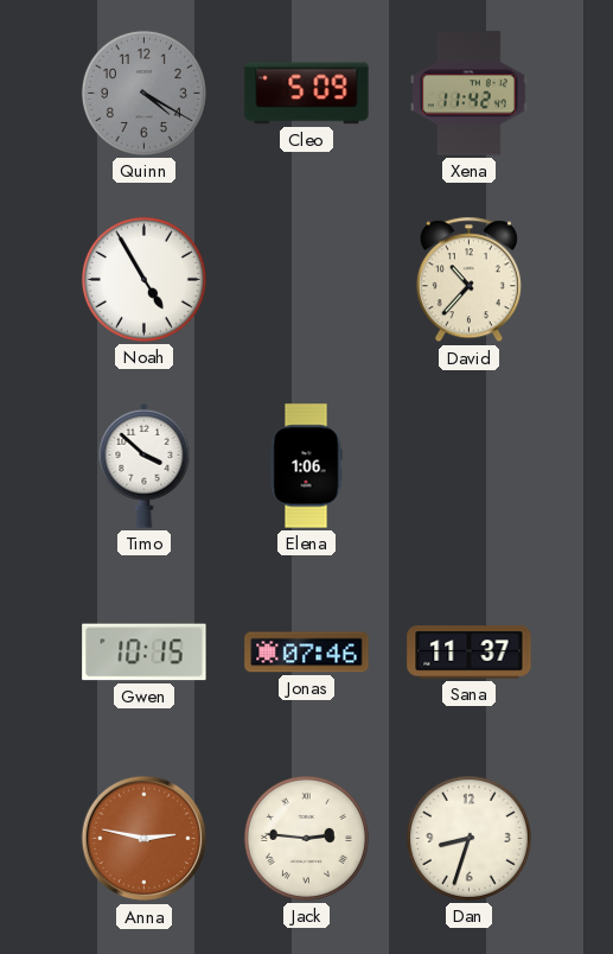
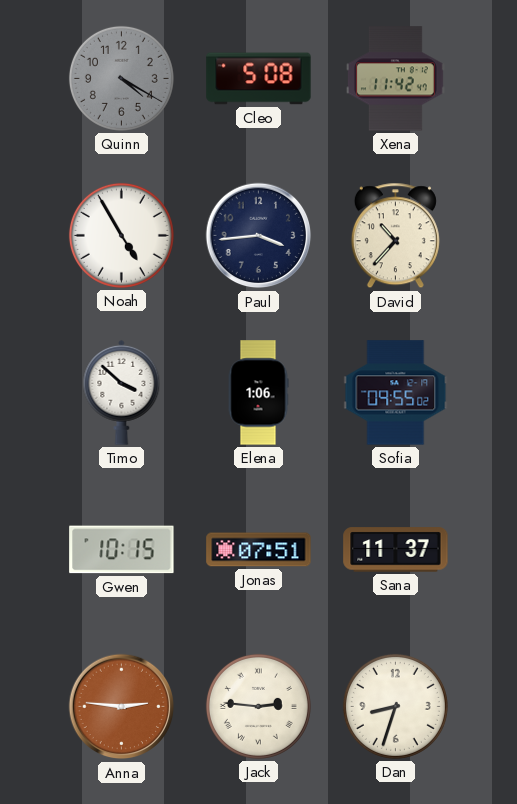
Cleo: 5:09 -> 5:08
Paul: none -> 3:44
Sofia: none -> 09:55
Jonas: 07:46 -> 07:51
Anna: 2:47 -> 2:46
